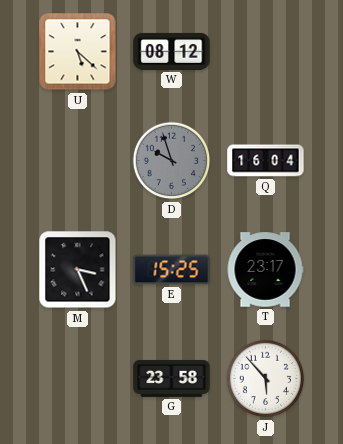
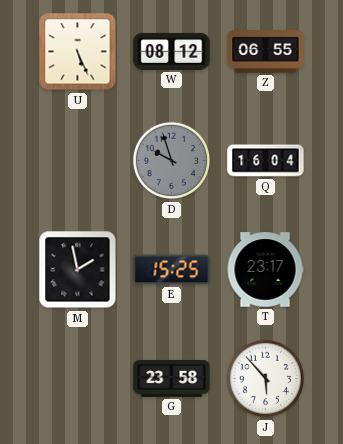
U: 5:22 -> 5:26
Z: none -> 06:55
M: 3:26 -> 1:58
